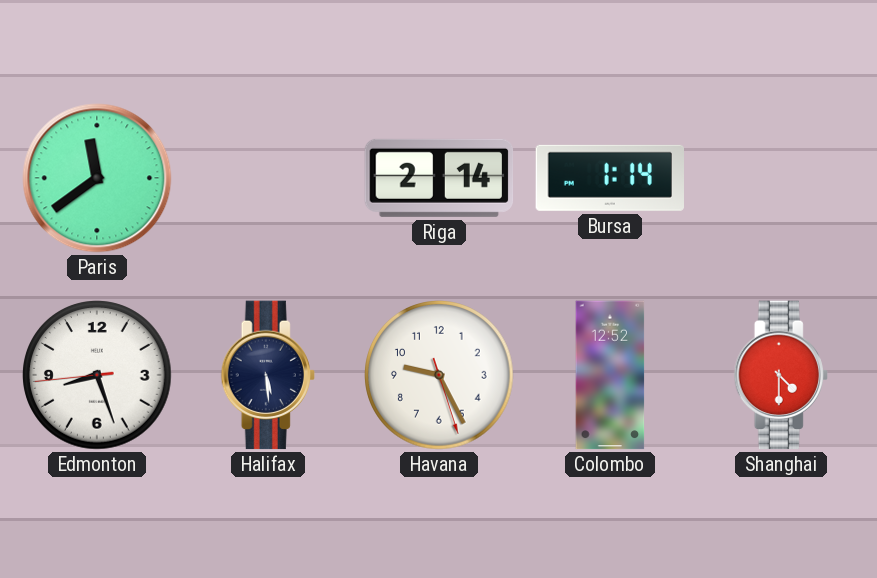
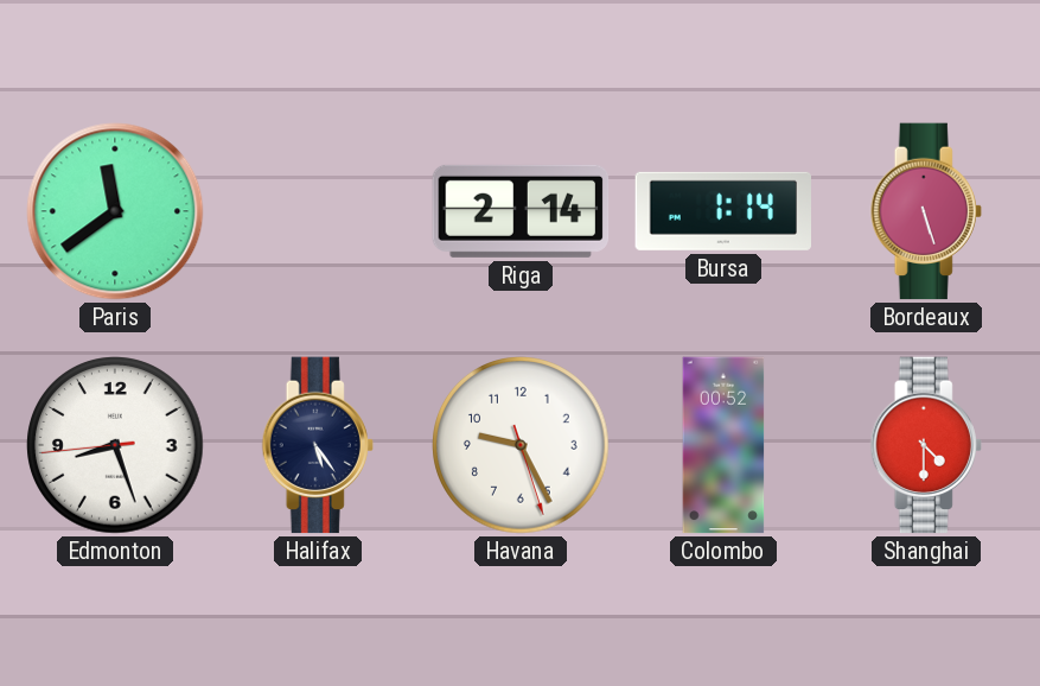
Bordeaux: none -> 5:27
Halifax: 5:29 -> 5:24
Colombo: 12:52 -> 00:52
